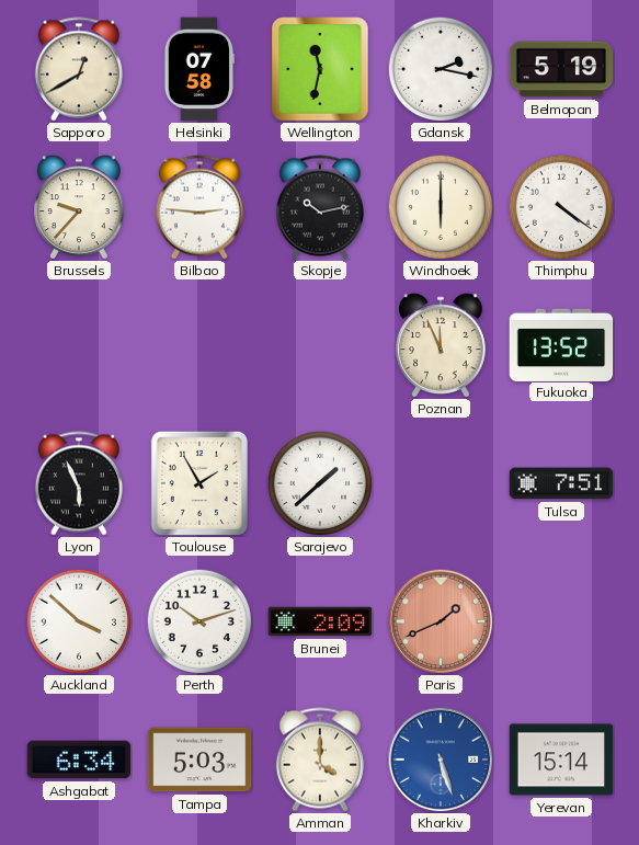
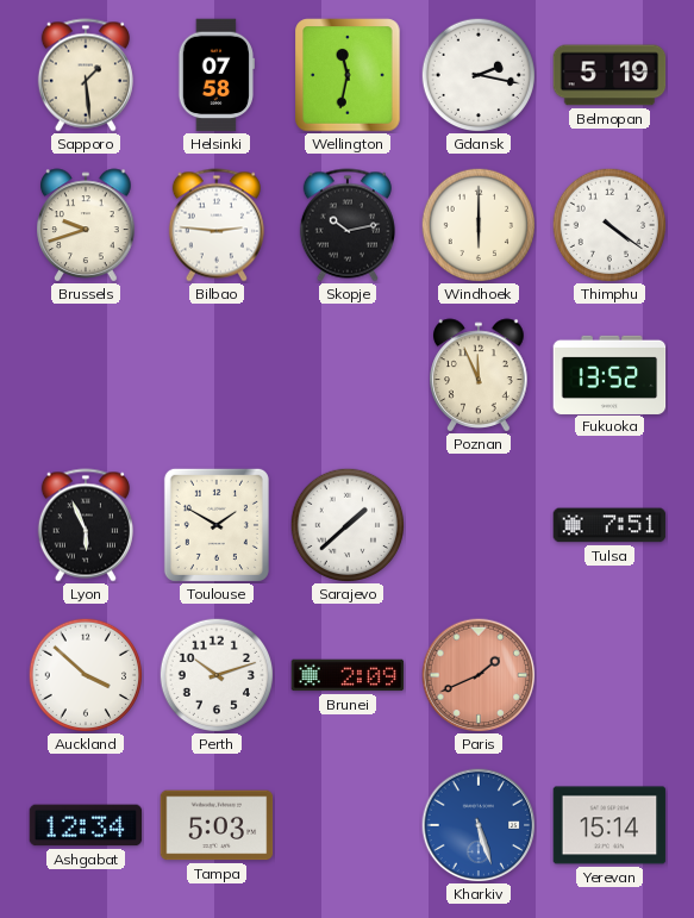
Sapporo: 12:40 -> 1:29
Brussels: 9:37 -> 9:42
Toulouse: 1:55 -> 1:50
Ashgabat: 6:34 -> 12:34
Amman: 4:00 -> none
